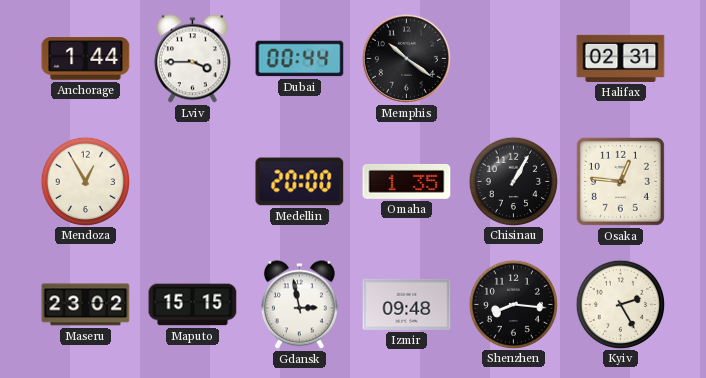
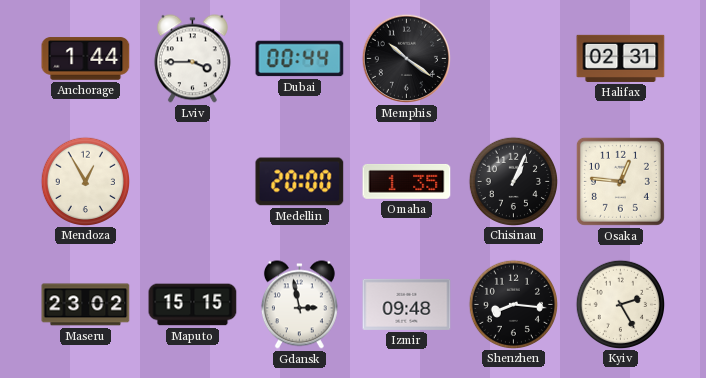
Chisinau: 1:05 -> 1:04
